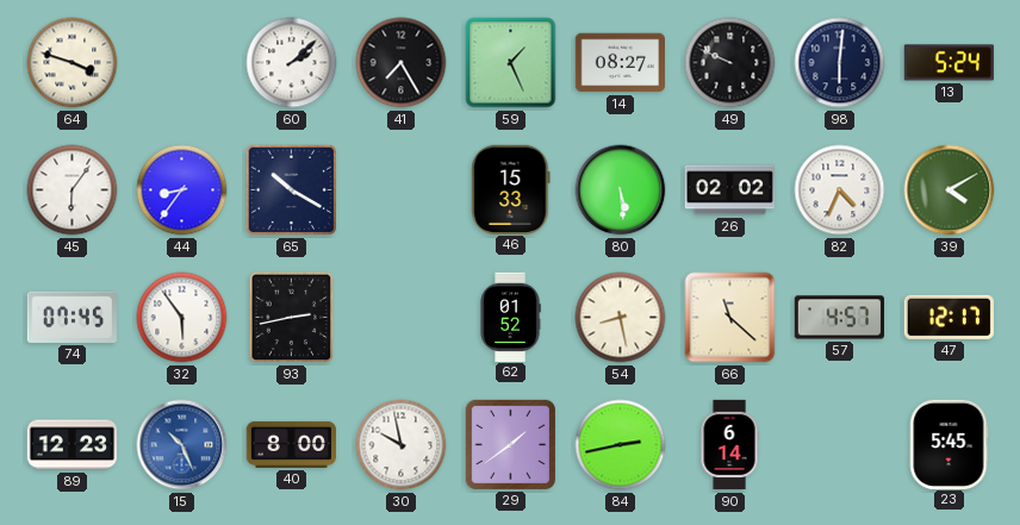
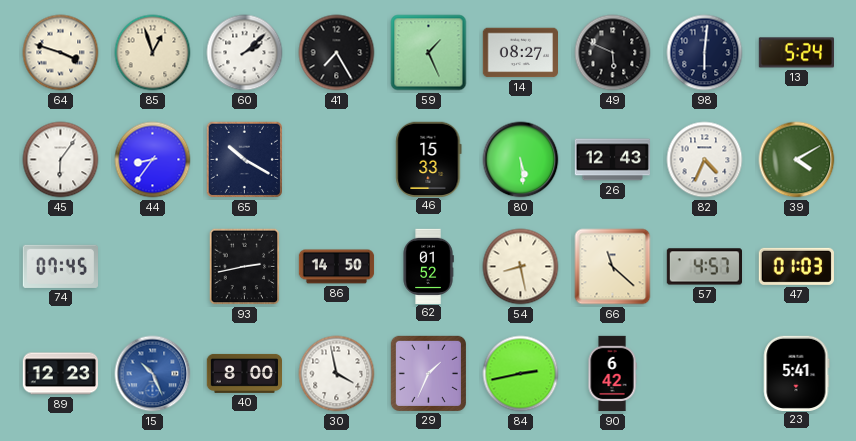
85: none -> 12:57
49: 9:49 -> 5:49
26: 02:02 -> 12:43
32: 5:54 -> none
86: none -> 14:50
47: 12:17 -> 01:03
30: 9:58 -> 3:58
29: 1:39 -> 1:34
90: 6:14 -> 6:42
23: 5:45 -> 5:41
